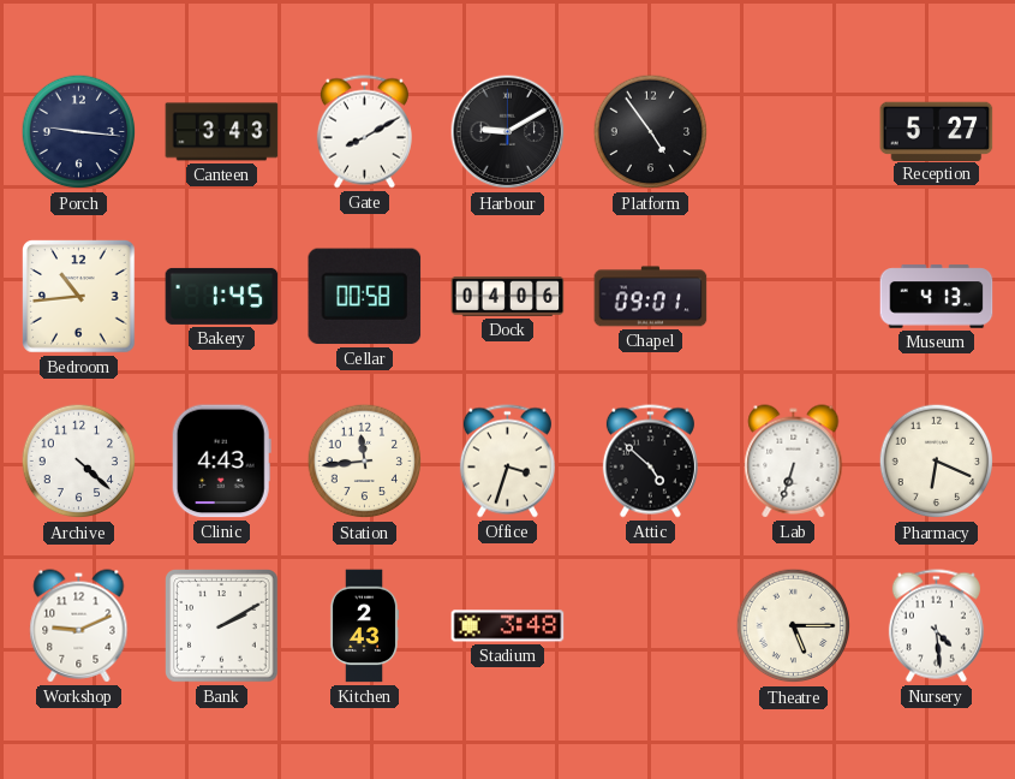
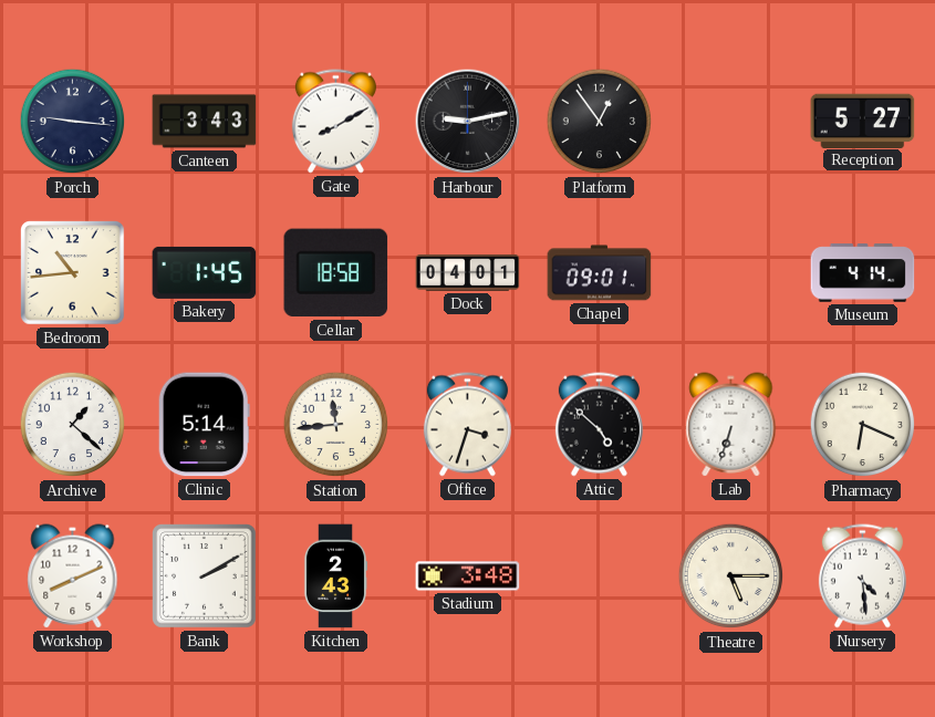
Harbour: 9:10 -> 9:13
Platform: 4:54 -> 12:54
Cellar: 00:58 -> 18:58
Dock: 04:06 -> 04:01
Museum: 4:13 -> 4:14
Archive: 4:22 -> 1:22
Clinic: 4:43 -> 5:14
Workshop: 9:11 -> 8:11
